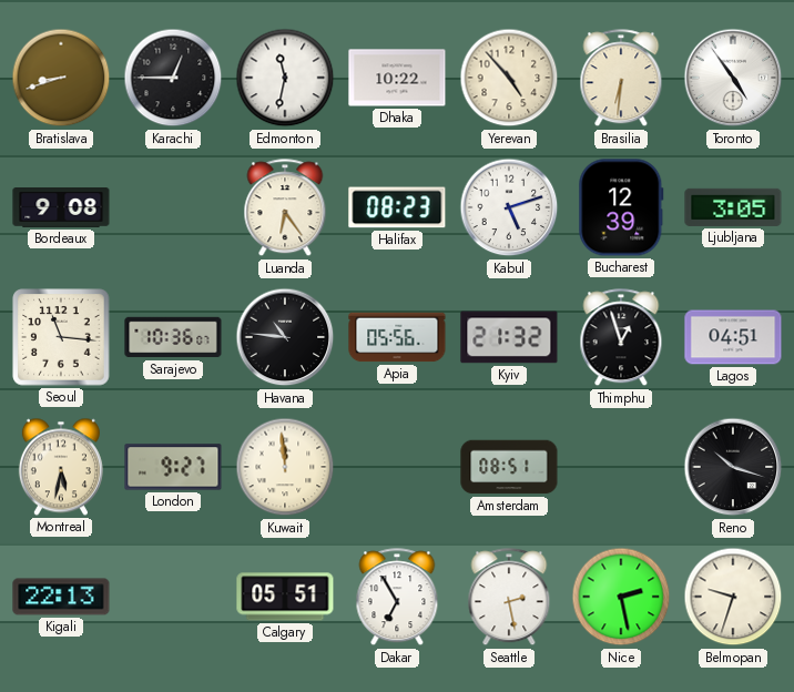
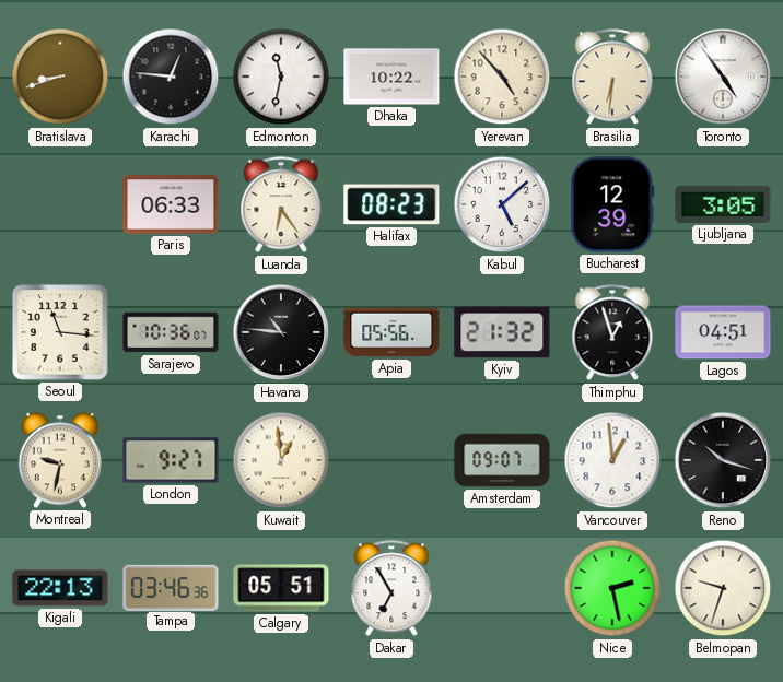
Karachi: 12:45 -> 12:46
Bordeaux: 9:08 -> none
Paris: none -> 06:33
Kabul: 5:12 -> 5:08
Montreal: 5:32 -> 9:32
Kuwait: 11:59 -> 12:59
Amsterdam: 08:51 -> 09:07
Vancouver: none -> 12:59
Tampa: none -> 03:46
Seattle: 2:28 -> none
